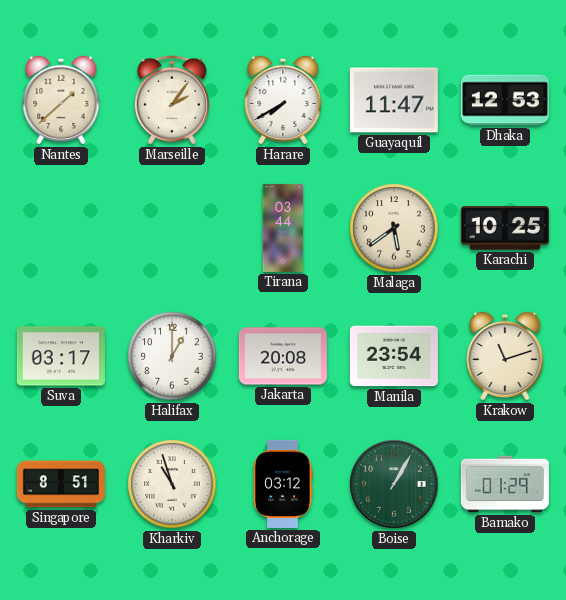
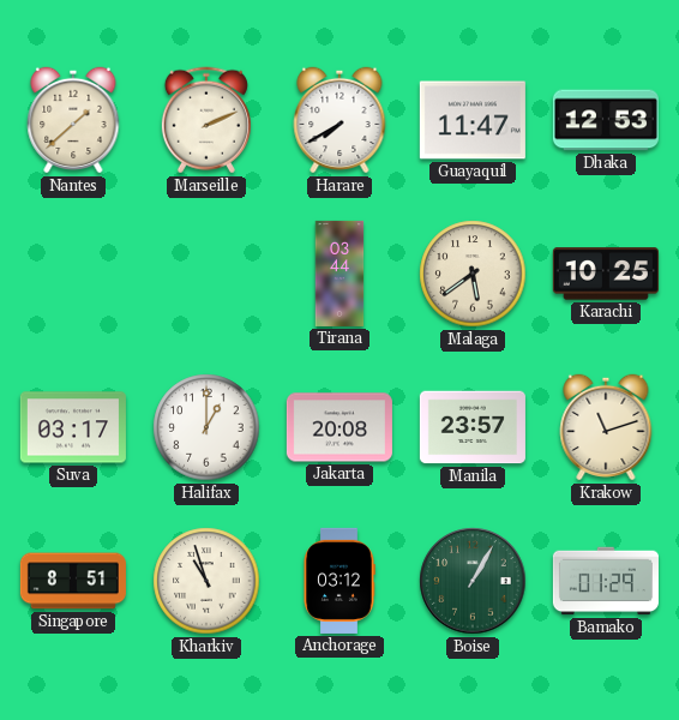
Marseille: 2:06 -> 2:11
Manila: 23:54 -> 23:57
